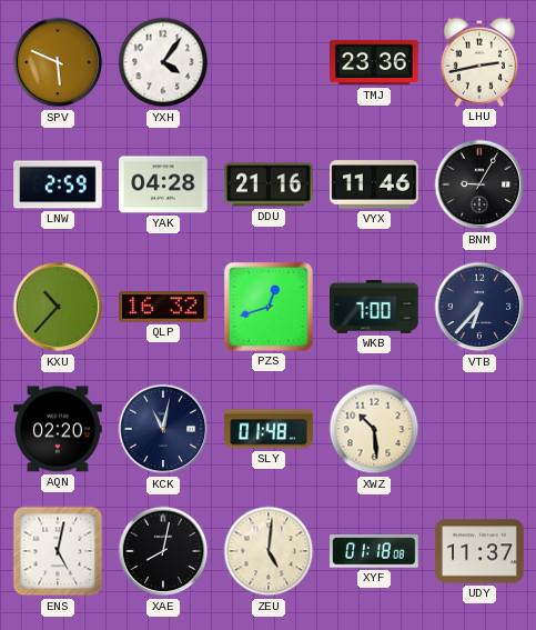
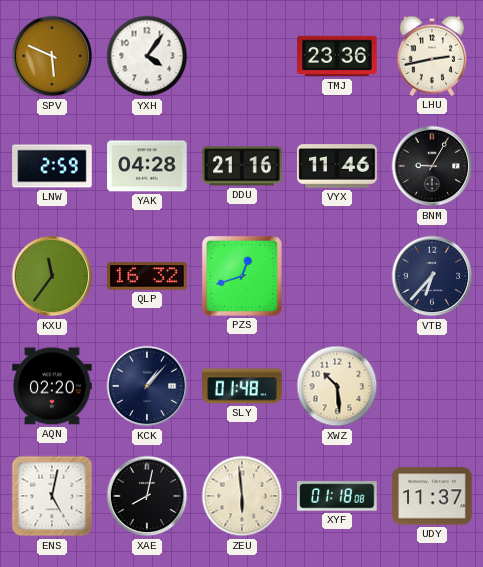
KXU: 10:37 -> 11:36
WKB: 7:00 -> none
KCK: 11:02 -> 1:07
ZEU: 5:01 -> 5:59
